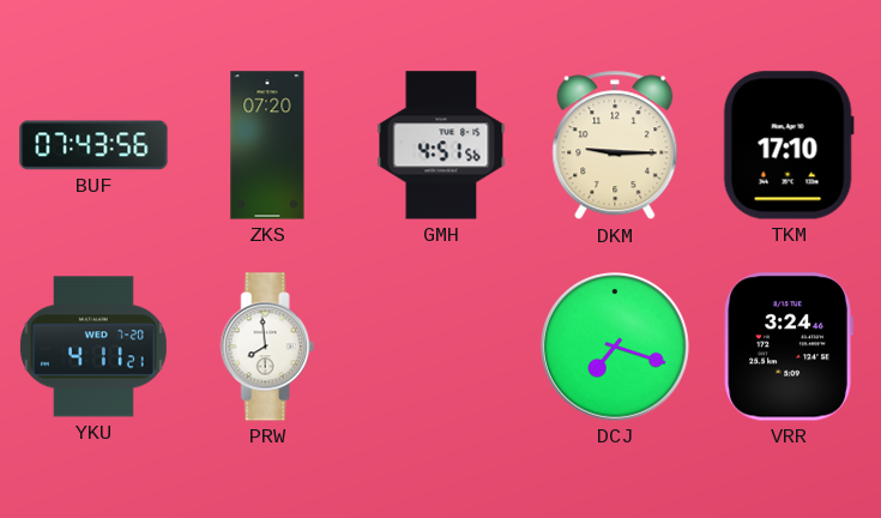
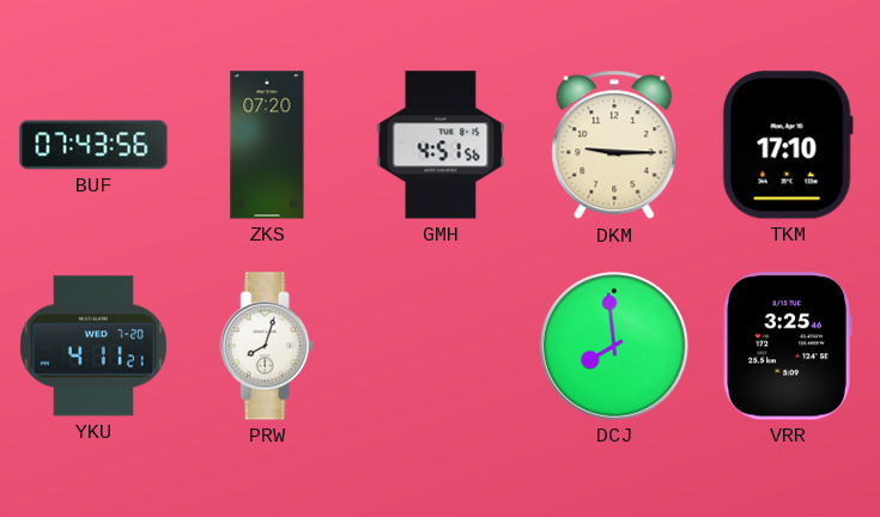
PRW: 7:59 -> 8:03
DCJ: 7:18 -> 7:59
VRR: 3:24 -> 3:25
